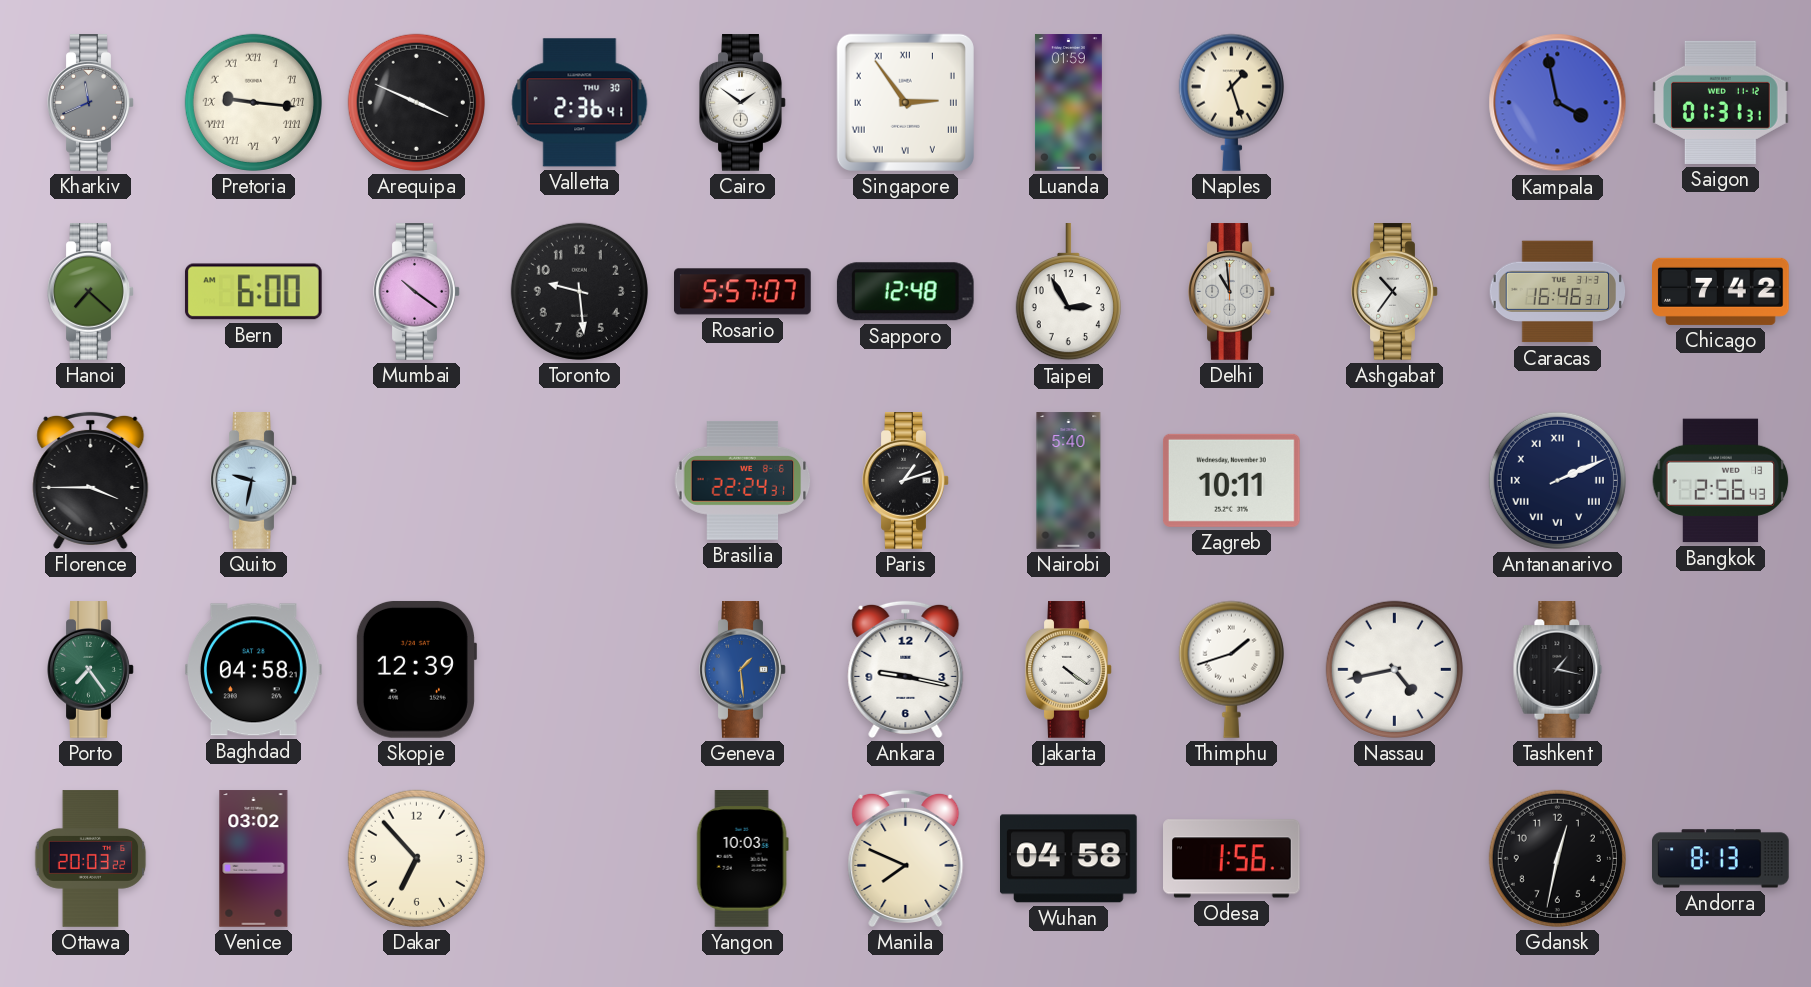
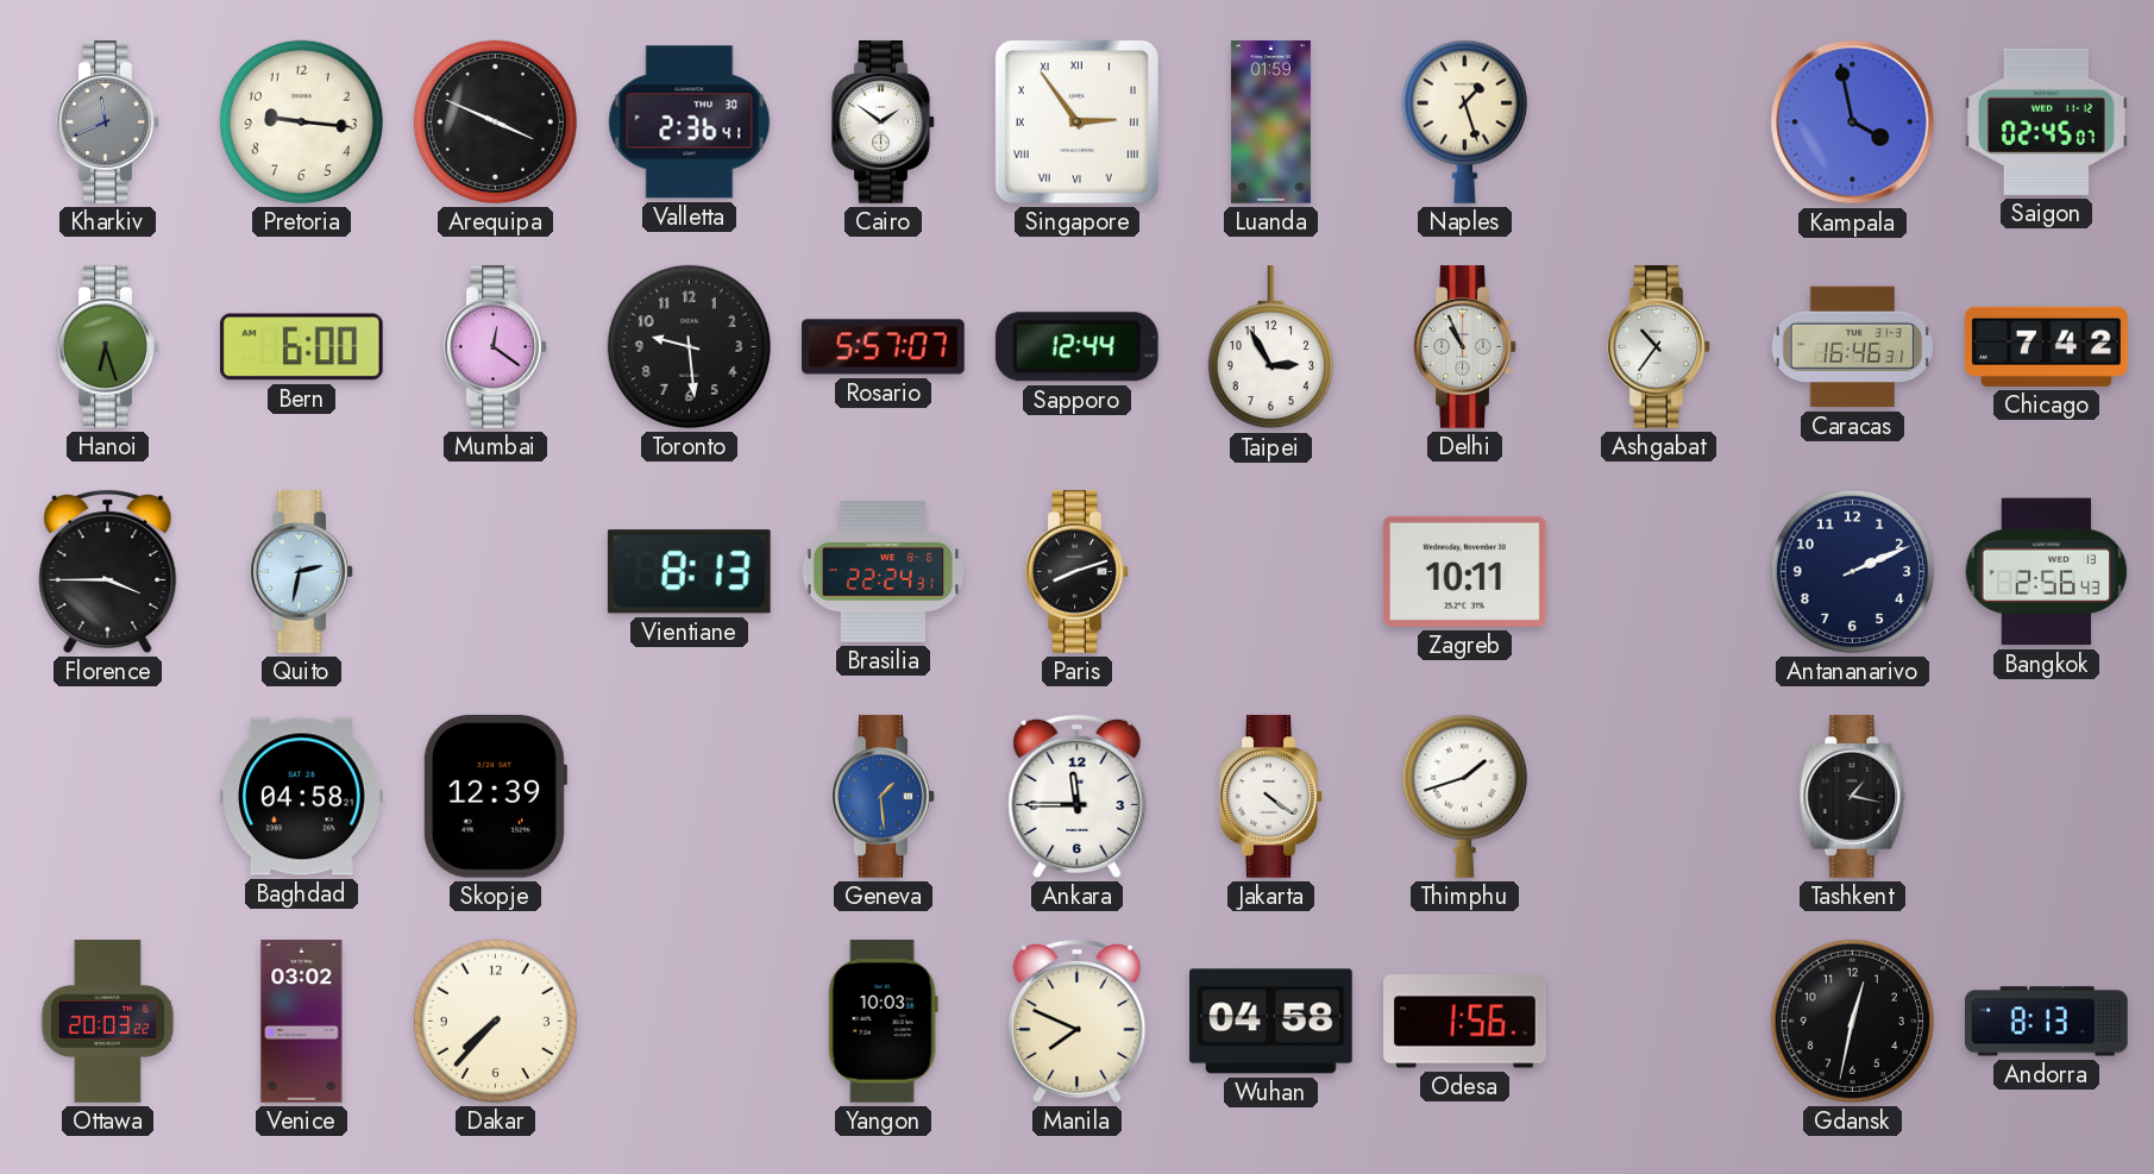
Pretoria numerals: Roman -> Arabic
Saigon: 01:31 -> 02:45
Hanoi: 7:22 -> 6:27
Mumbai: 10:21 -> 12:21
Sapporo: 12:48 -> 12:44
Delhi: 10:59 -> 10:56
Quito: 9:32 -> 2:32
Vientiane: none -> 8:13
Paris: 1:12 -> 8:12
Nairobi: 5:40 -> none
Antananarivo numerals: Roman -> Arabic
Porto: 7:24 -> none
Ankara: 9:17 -> 11:45
Nassau: 4:43 -> none
Dakar: 6:53 -> 7:37
